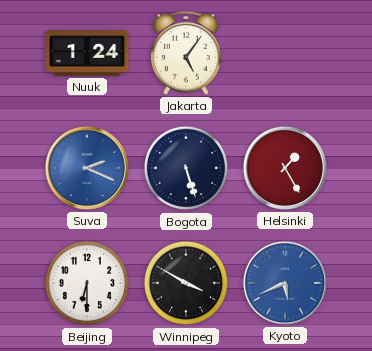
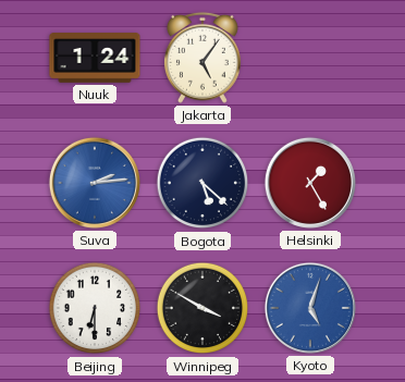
Suva: 2:19 -> 2:14
Bogota: 5:27 -> 5:22
Kyoto: 5:41 -> 5:03
